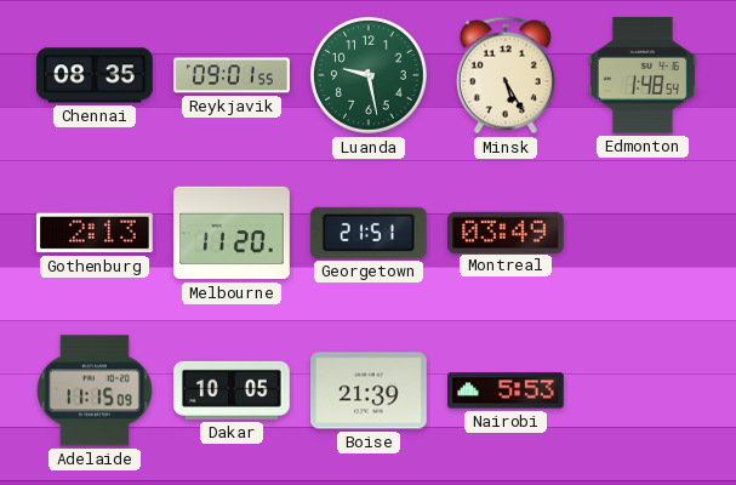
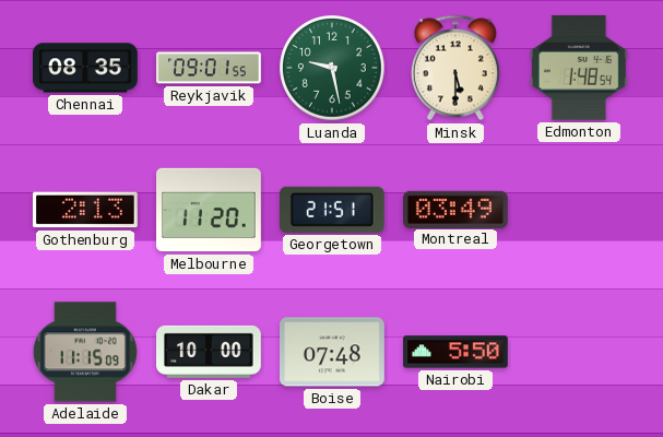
Minsk: 5:25 -> 5:30
Dakar: 10:05 -> 10:00
Boise: 21:39 -> 07:48
Nairobi: 5:53 -> 5:50
